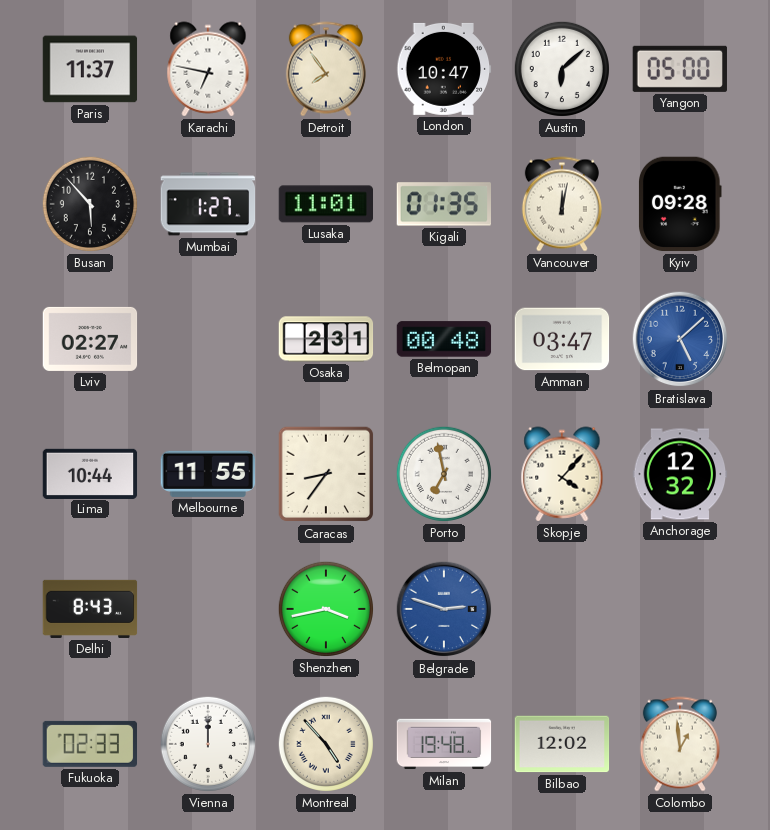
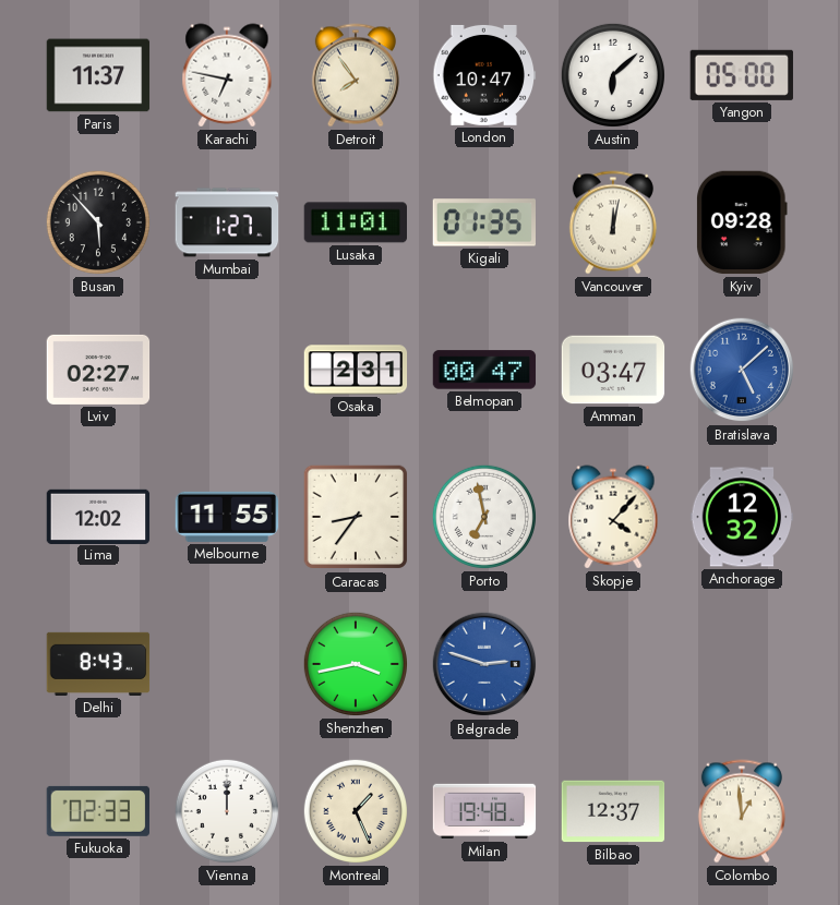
Belmopan: 00:48 -> 00:47
Lima: 10:44 -> 12:02
Montreal: 4:53 -> 1:26
Bilbao: 12:02 -> 12:37
